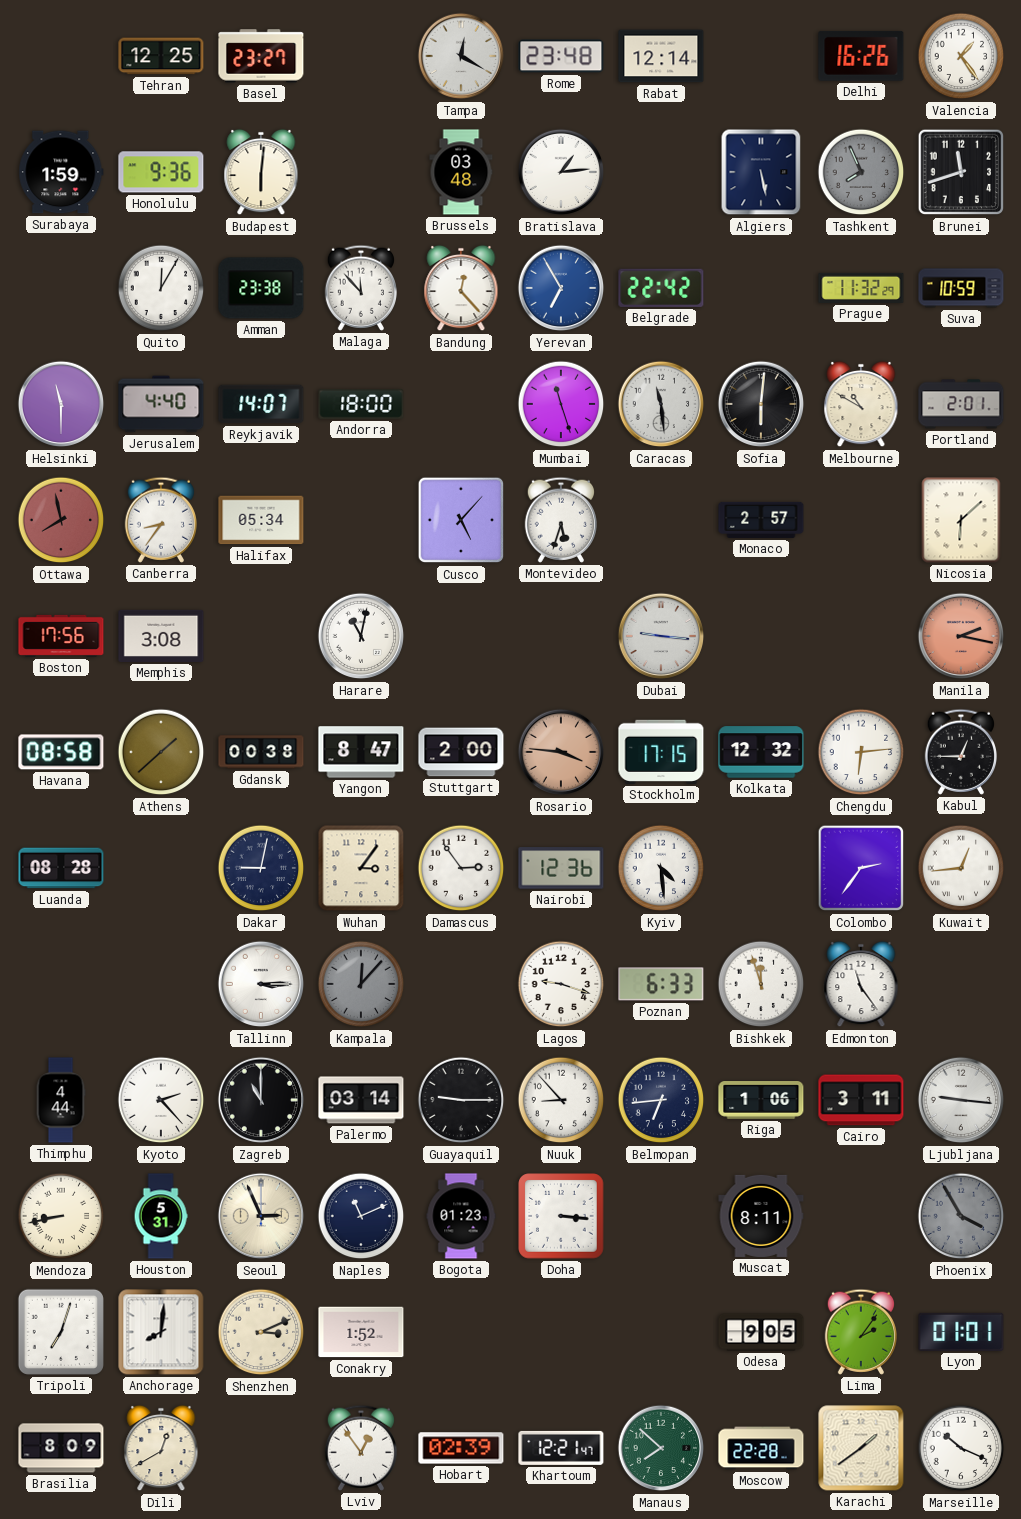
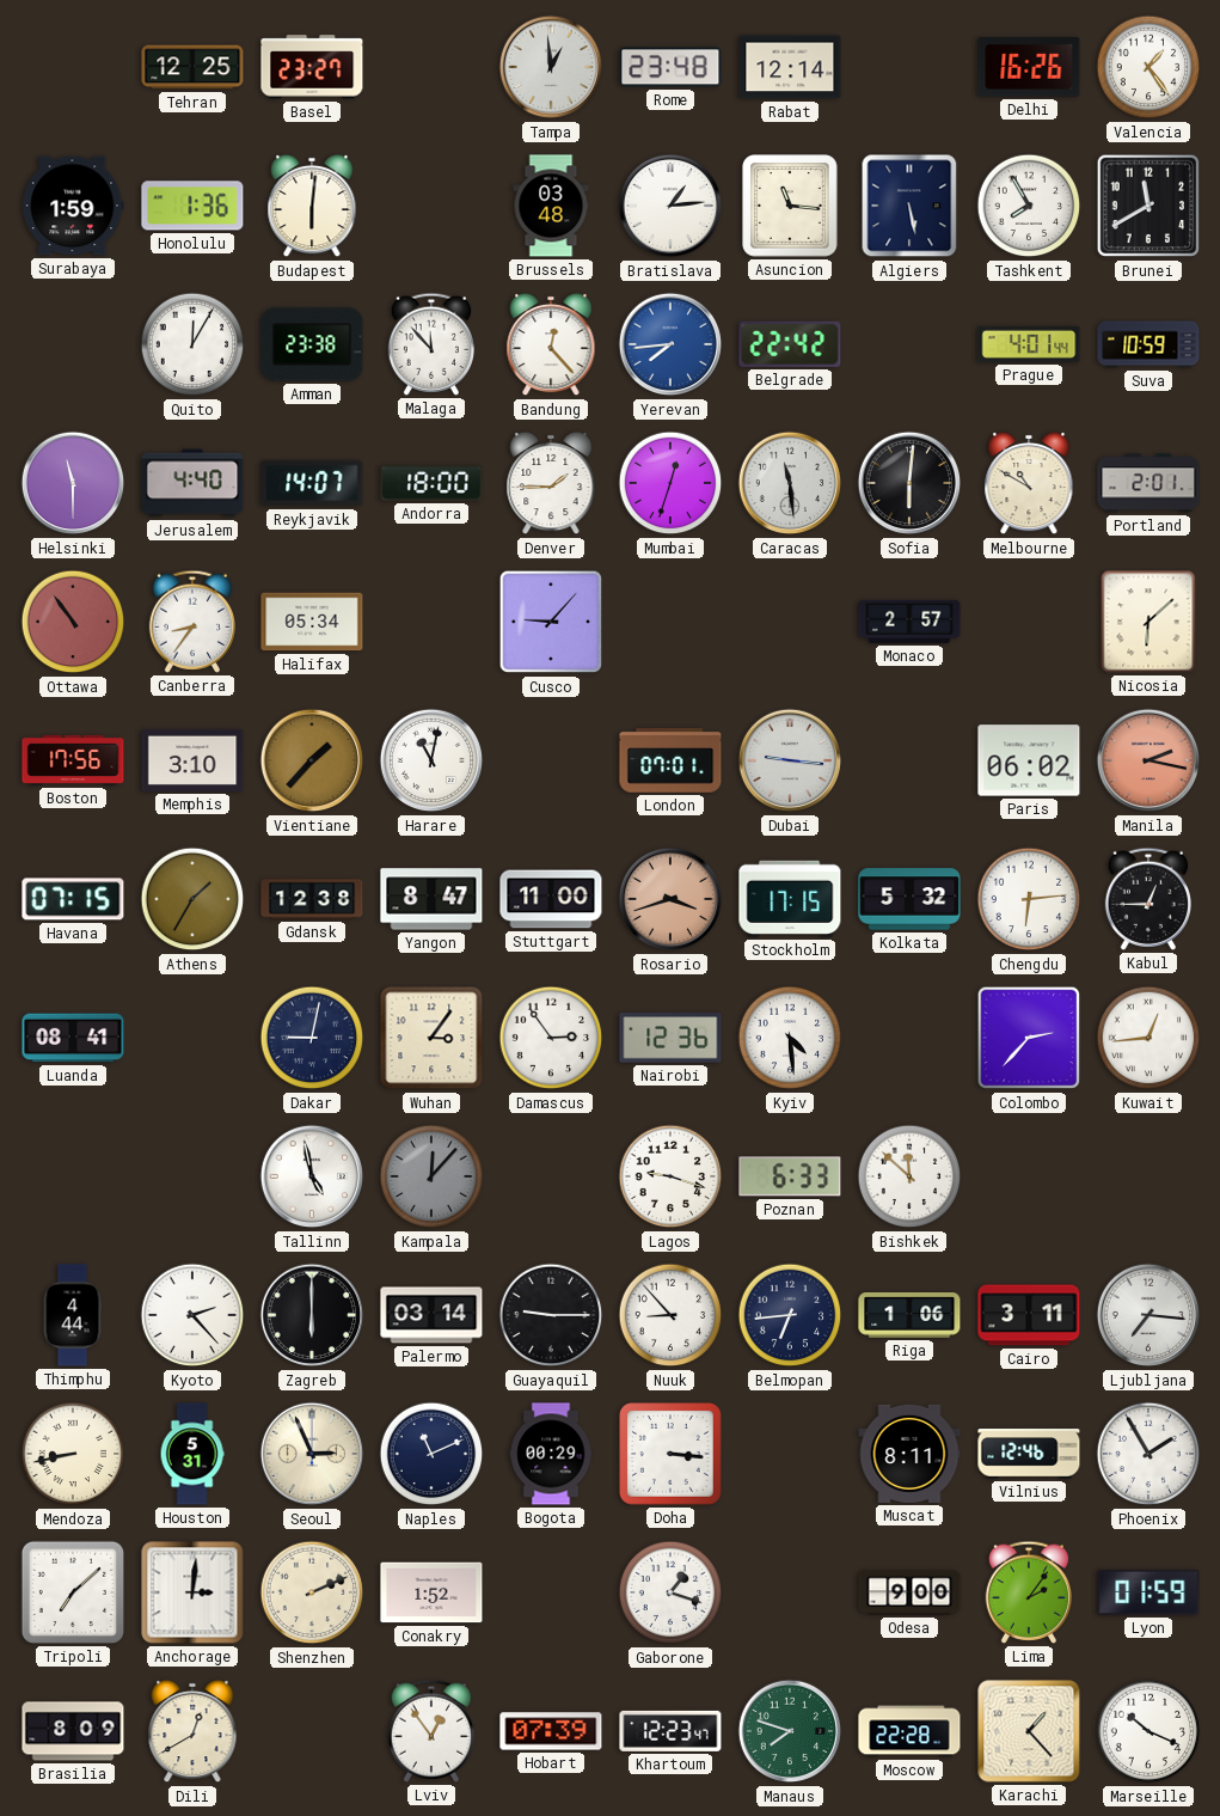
Tampa: 12:20 -> 12:59
Honolulu: 9:36 -> 1:36
Asuncion: none -> 11:16
Tashkent: 7:56 -> 7:55
Tashkent dial: grey -> white
Brunei: 11:42 -> 11:40
Yerevan: 6:55 -> 7:44
Prague: 11:32 -> 4:01
Denver: none -> 1:45
Mumbai: 11:27 -> 12:33
Ottawa: 7:58 -> 10:54
Cusco: 5:07 -> 9:07
Montevideo: 5:33 -> none
Memphis: 3:08 -> 3:10
Vientiane: none -> 1:37
London: none -> 07:01
Paris: none -> 06:02
Havana: 08:58 -> 07:15
Athens: 1:38 -> 1:35
Gdansk: 00:38 -> 12:38
Stuttgart: 2:00 -> 11:00
Rosario: 3:46 -> 3:42
Kolkata: 12:32 -> 5:32
Luanda: 08:28 -> 08:41
Colombo: 2:36 -> 2:37
Tallinn: 3:15 -> 4:58
Bishkek: 11:57 -> 11:52
Edmonton: 11:24 -> none
Zagreb: 11:00 -> 6:00
Ljubljana: 9:16 -> 7:16
Bogota: 01:23 -> 00:29
Vilnius: none -> 12:46
Phoenix: 3:55 -> 1:55
Phoenix dial: grey -> white
Tripoli: 7:03 -> 7:08
Anchorage: 8:01 -> 3:01
Shenzhen: 3:11 -> 2:11
Gaborone: none -> 1:18
Odesa: 9:05 -> 9:00
Lyon: 01:01 -> 01:59
Hobart: 02:39 -> 07:39
Khartoum: 12:21 -> 12:23
Manaus: 7:52 -> 7:48
Karachi: 1:39 -> 1:23
